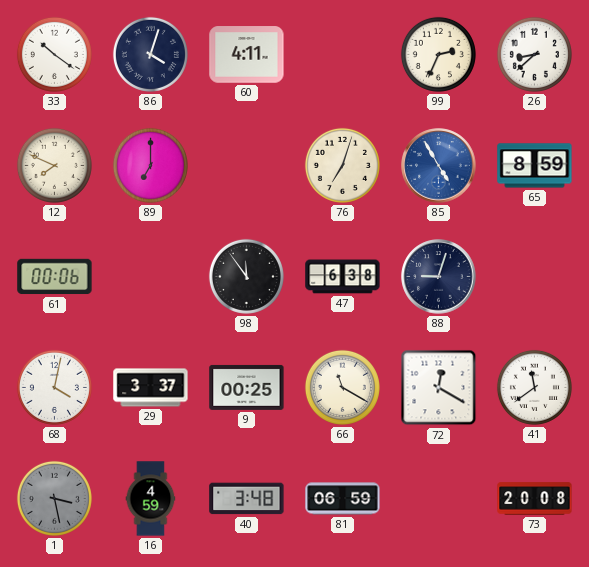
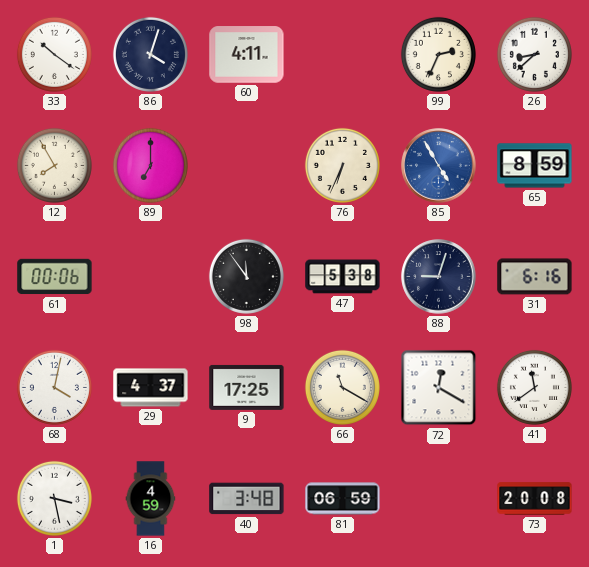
12: 7:49 -> 7:55
76: 7:03 -> 6:34
47: 6:38 -> 5:38
31: none -> 6:16
29: 3:37 -> 4:37
9: 00:25 -> 17:25
1 dial: grey -> white
